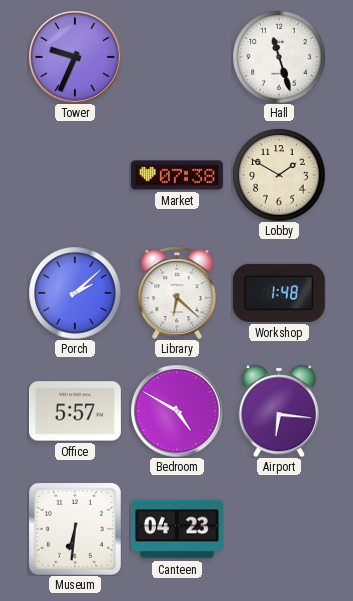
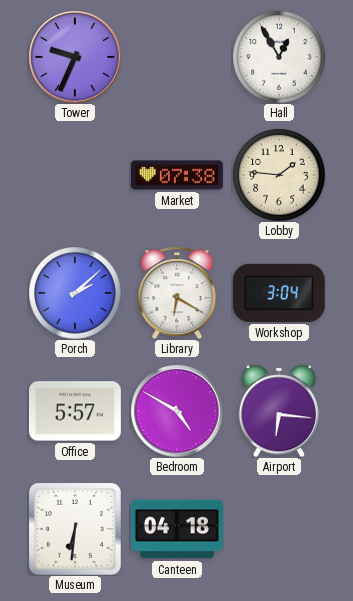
Hall: 11:27 -> 12:55
Lobby: 1:50 -> 1:46
Library: 6:22 -> 6:20
Workshop: 1:48 -> 3:04
Canteen: 04:23 -> 04:18
